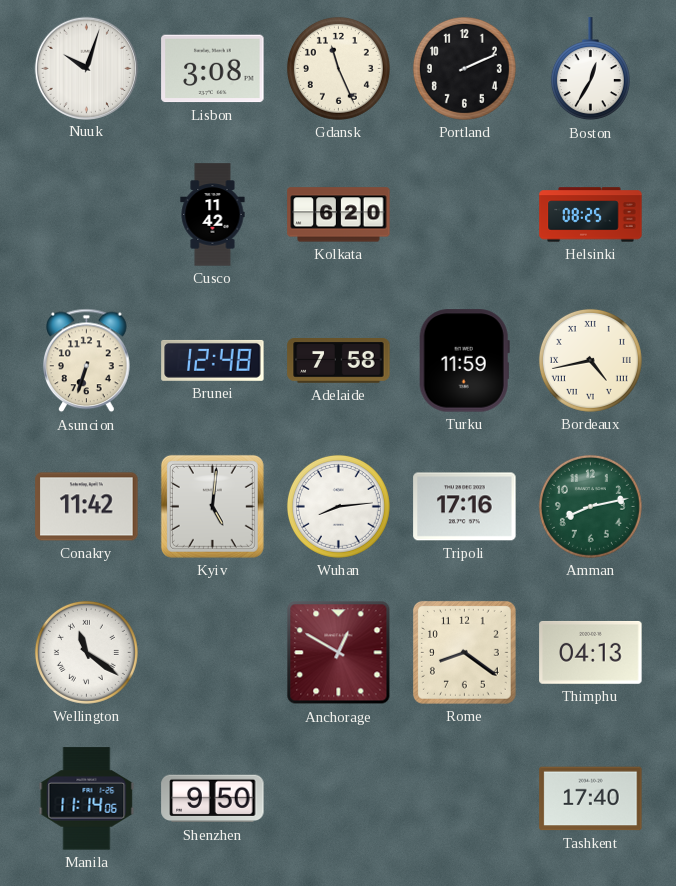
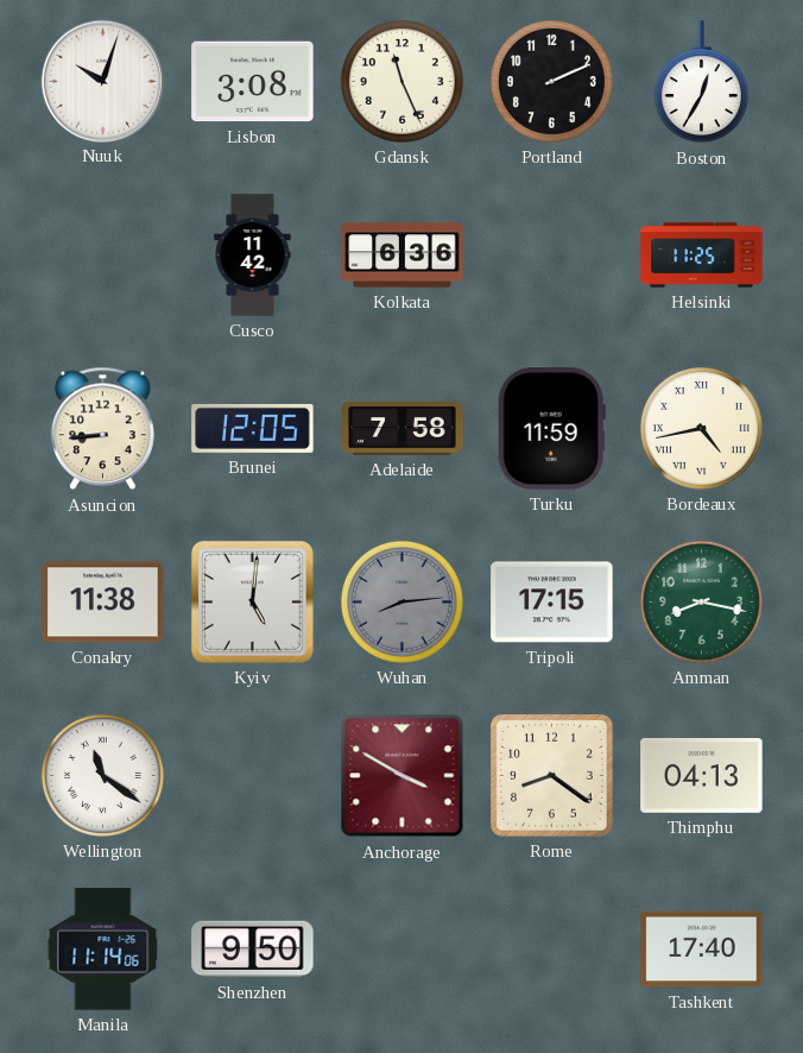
Kolkata: 6:20 -> 6:36
Helsinki: 08:25 -> 11:25
Asuncion: 6:33 -> 8:44
Brunei: 12:48 -> 12:05
Conakry: 11:42 -> 11:38
Wuhan dial: white -> grey
Tripoli: 17:16 -> 17:15
Amman: 8:13 -> 8:17
Anchorage: 12:50 -> 3:50
